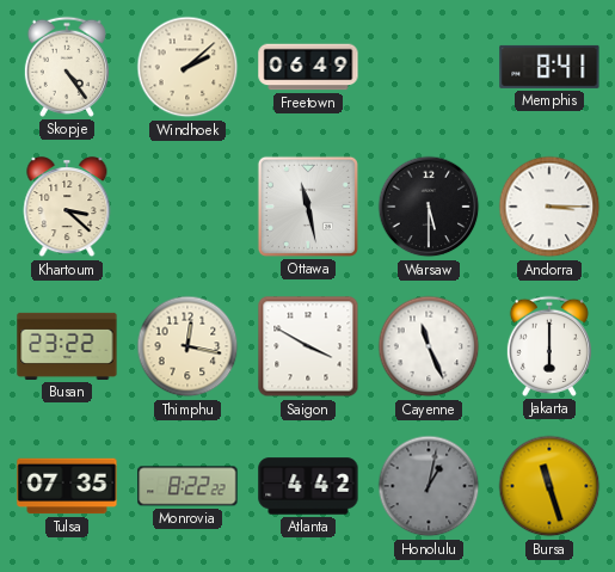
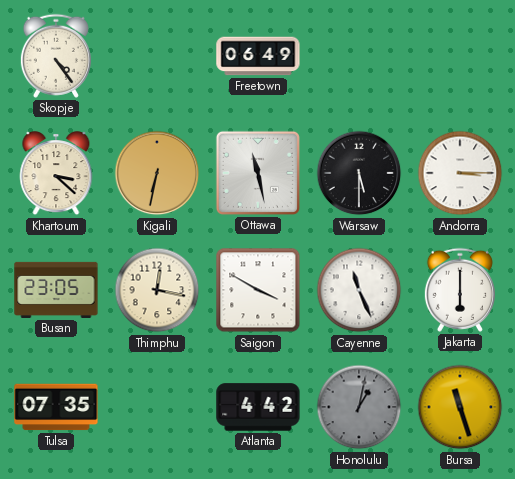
Windhoek: 2:08 -> none
Memphis: 8:41 -> none
Kigali: none -> 6:32
Busan: 23:22 -> 23:05
Monrovia: 8:22 -> none
